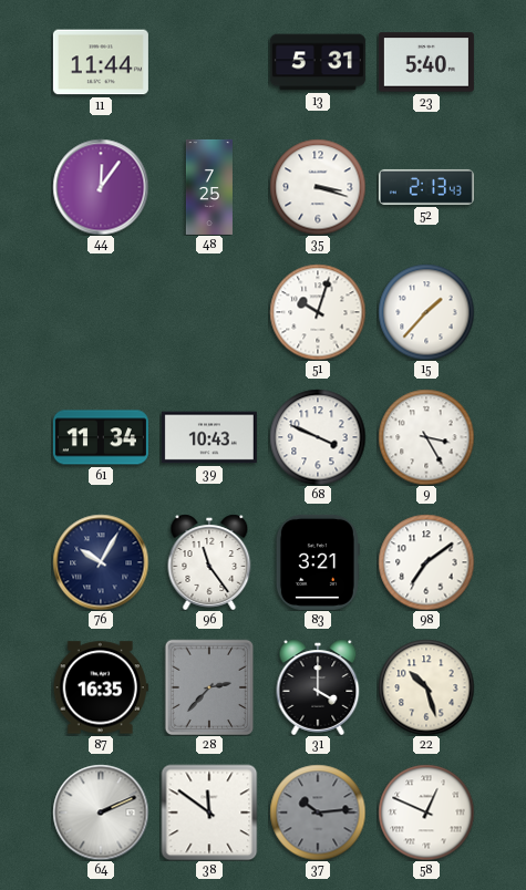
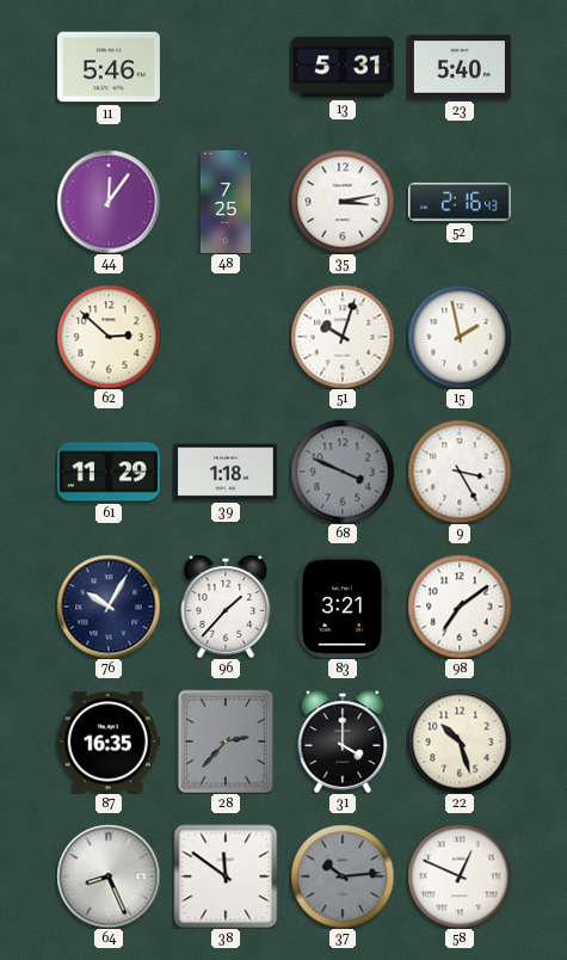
11: 11:44 -> 5:46
35: 3:18 -> 3:13
52: 2:13 -> 2:16
62: none -> 2:52
15: 1:37 -> 1:58
61: 11:34 -> 11:29
39: 10:43 -> 1:18
68 dial: white -> grey
96: 11:24 -> 1:37
64: 2:11 -> 8:26
